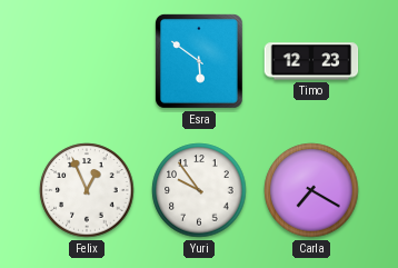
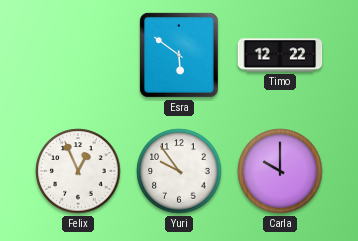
Timo: 12:23 -> 12:22
Carla: 7:20 -> 10:00
